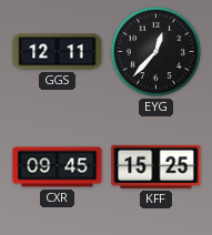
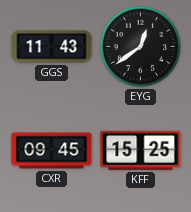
GGS: 12:11 -> 11:43
EYG: 12:37 -> 12:39
